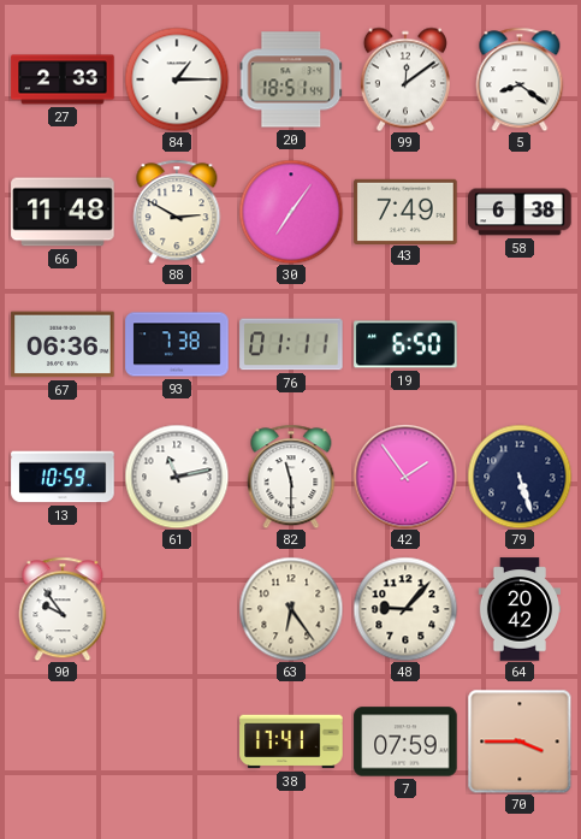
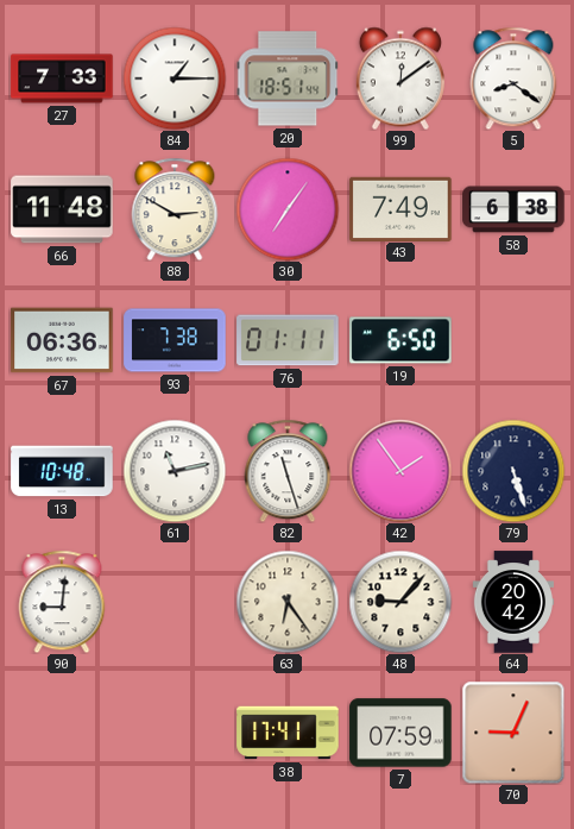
27: 2:33 -> 7:33
13: 10:59 -> 10:48
82: 11:30 -> 11:27
90: 9:54 -> 9:01
70: 3:45 -> 9:04
